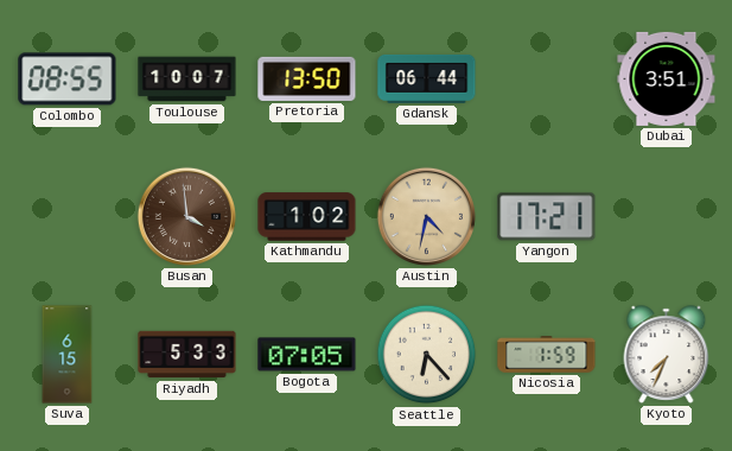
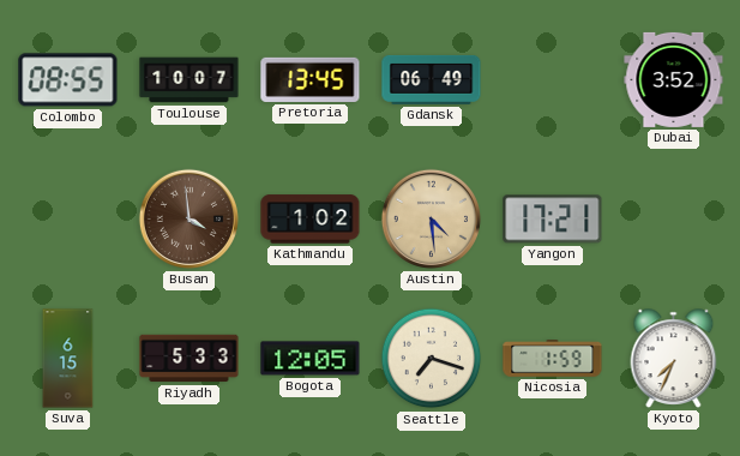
Pretoria: 13:50 -> 13:45
Gdansk: 06:44 -> 06:49
Dubai: 3:51 -> 3:52
Austin: 4:32 -> 4:29
Bogota: 07:05 -> 12:05
Seattle: 6:23 -> 7:18
